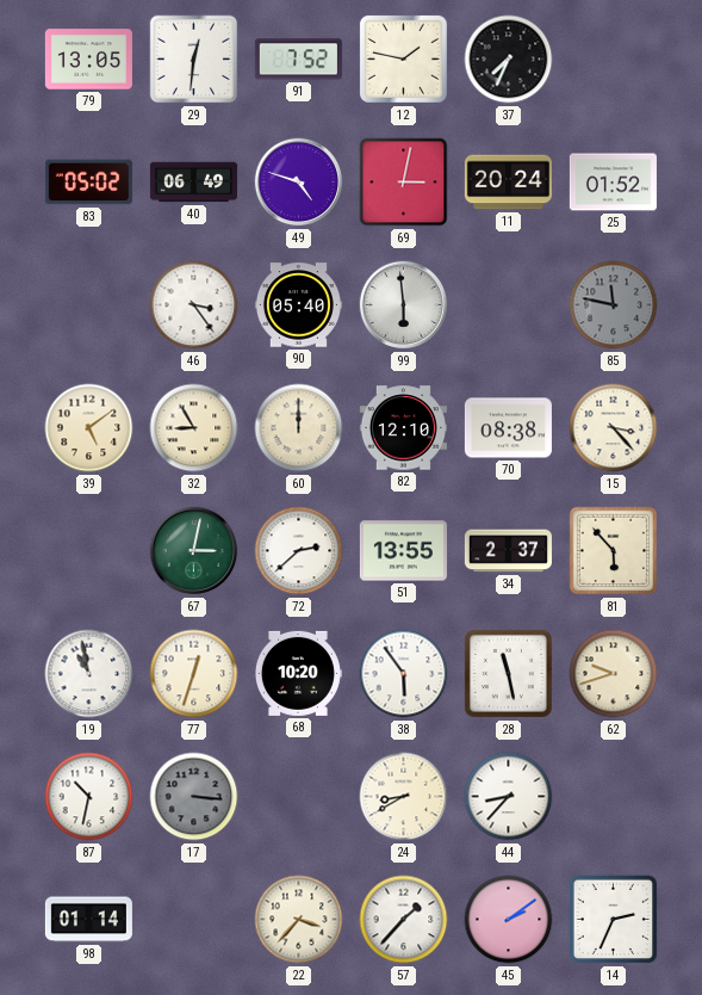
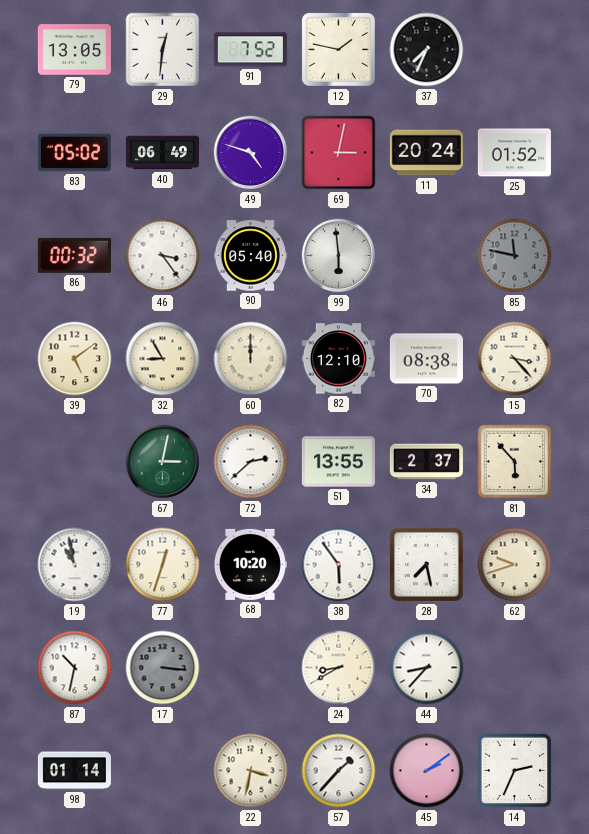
86: none -> 00:32
28: 11:28 -> 7:28
22: 3:37 -> 3:32
